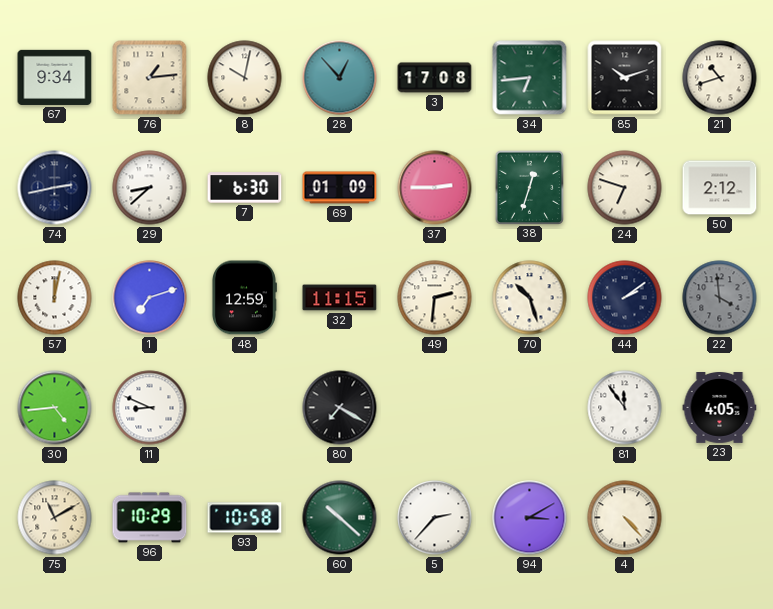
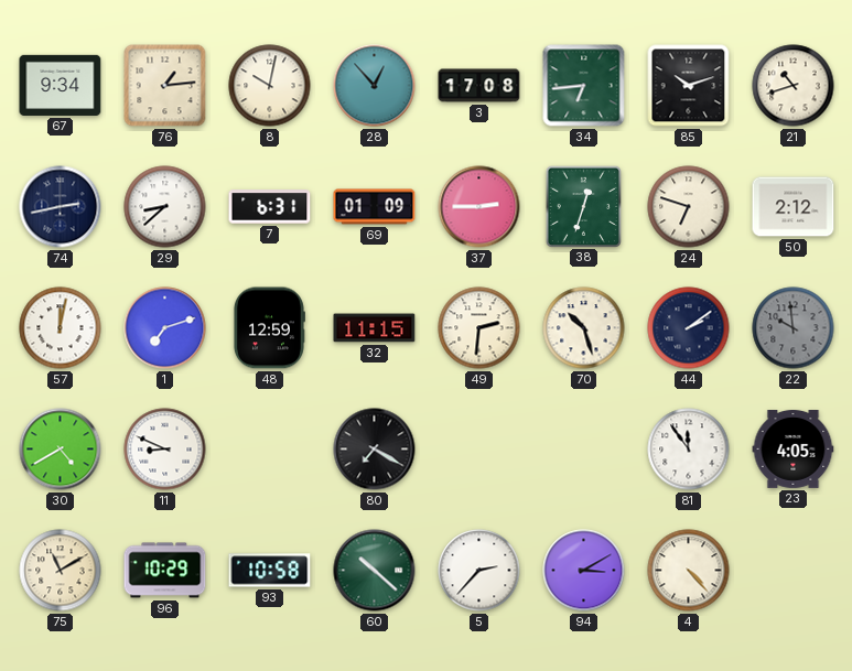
7: 6:30 -> 6:31
22: 3:59 -> 9:59
30: 4:44 -> 4:40
